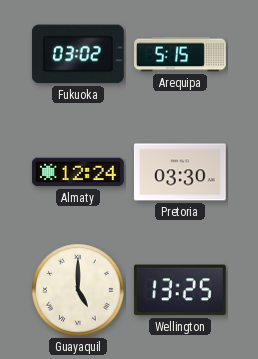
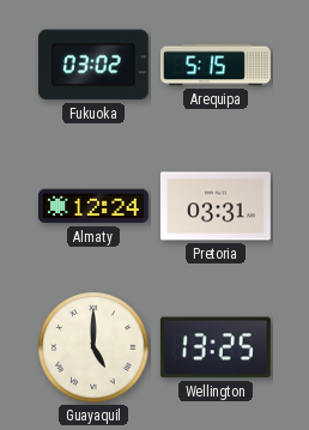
Pretoria: 03:30 -> 03:31
